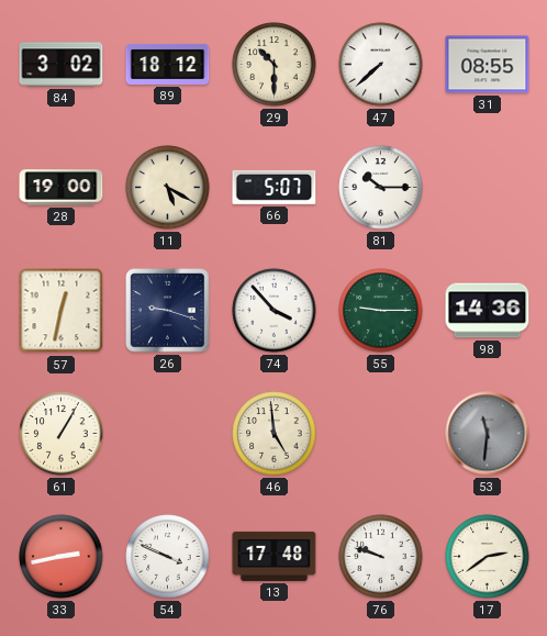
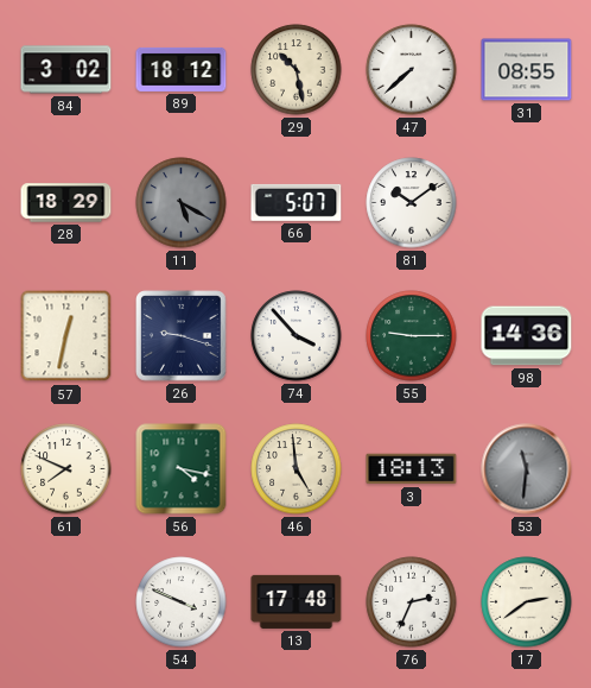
29: 10:30 -> 10:28
28: 19:00 -> 18:29
11 dial: cream -> grey
81: 10:15 -> 10:09
61: 1:05 -> 7:49
56: none -> 4:17
3: none -> 18:13
33: 2:43 -> none
76: 9:48 -> 2:34
